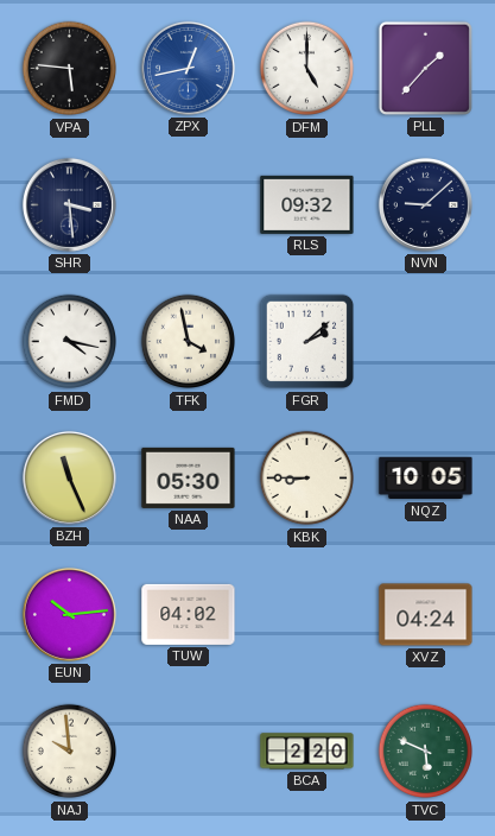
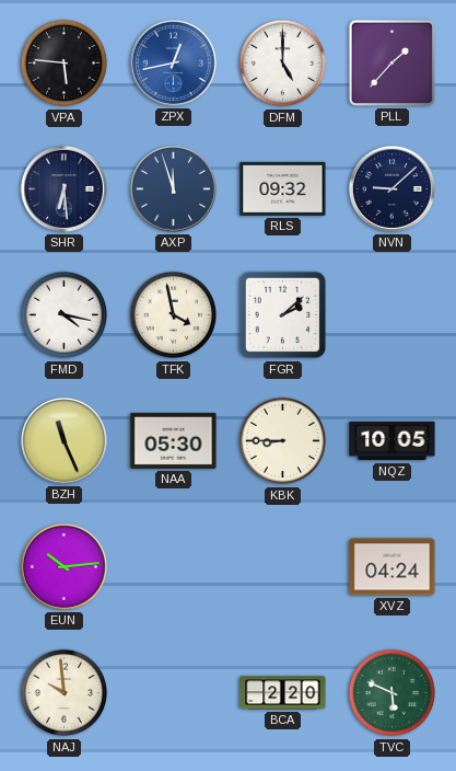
SHR: 3:29 -> 6:29
AXP: none -> 11:57
TUW: 04:02 -> none
